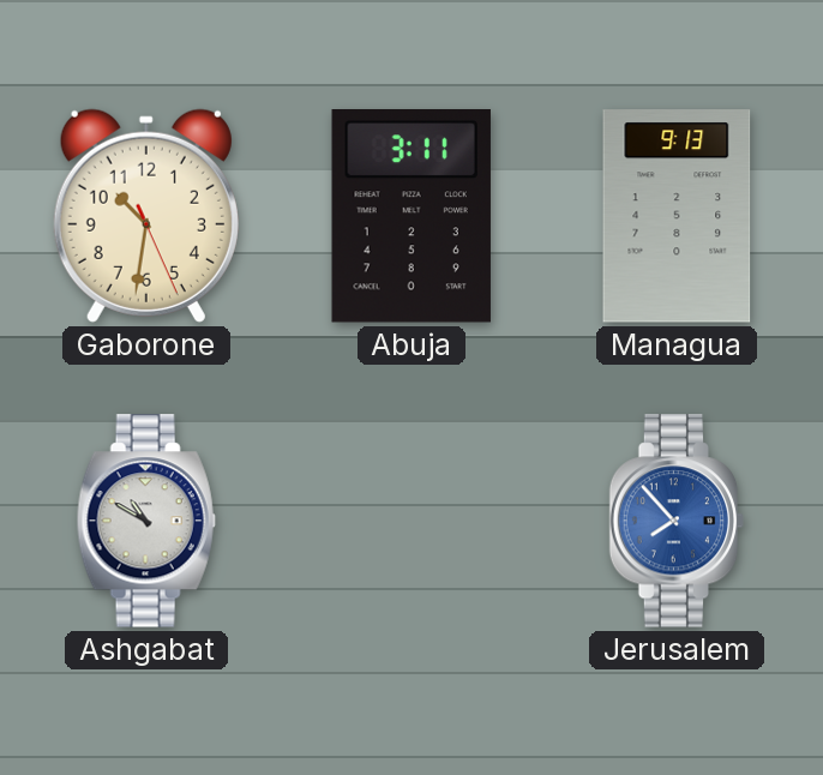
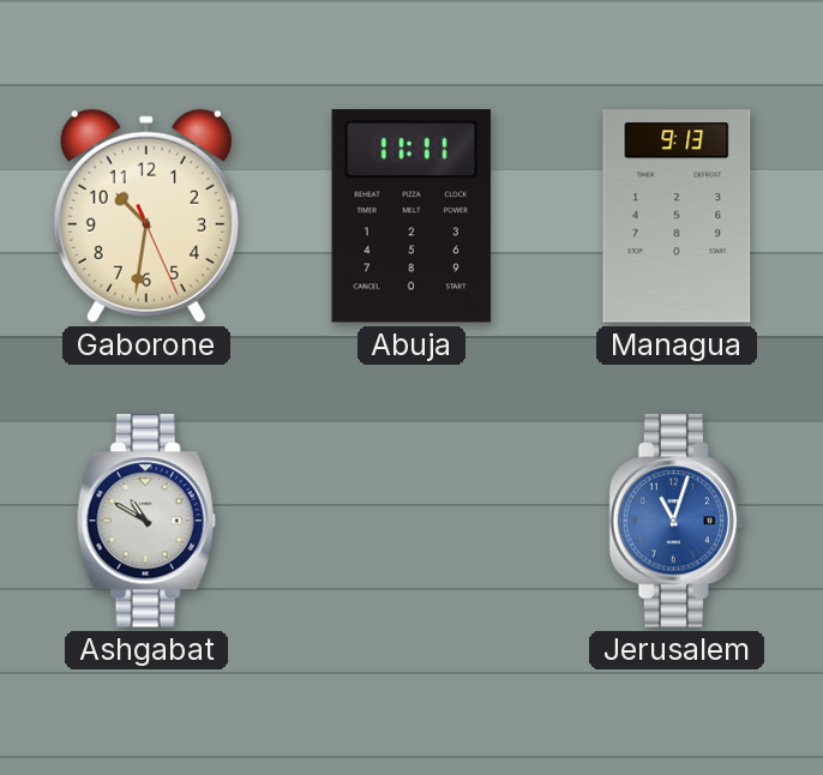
Abuja: 3:11 -> 11:11
Jerusalem: 7:53 -> 11:03
